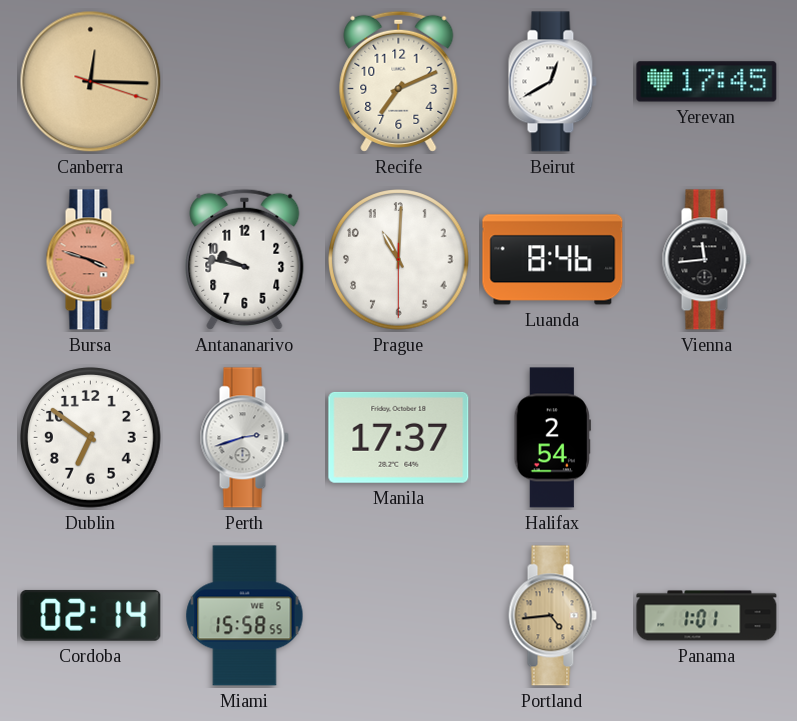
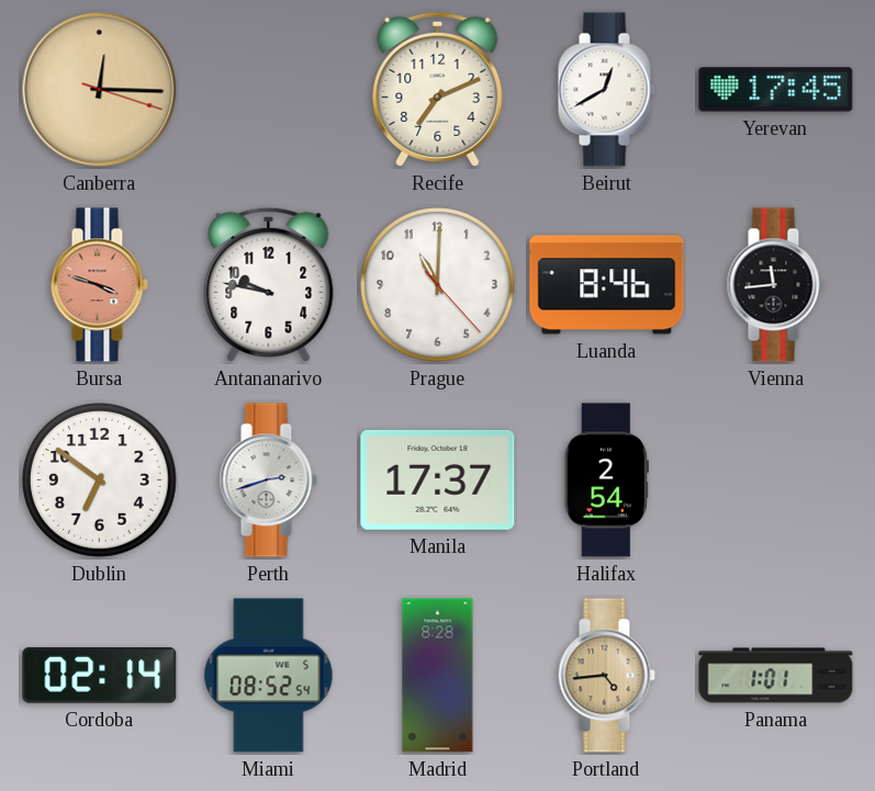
Prague: 11:00:30 -> 11:00:23
Miami: 15:58 -> 08:52
Madrid: none -> 8:28
